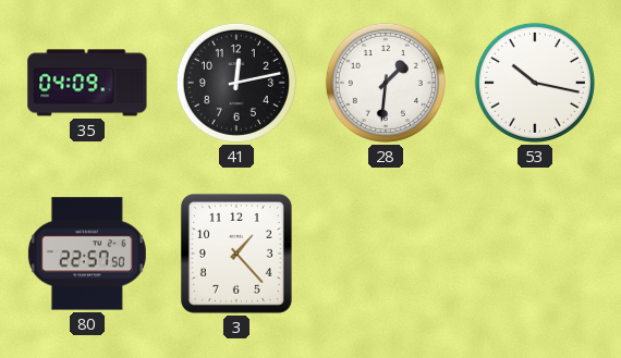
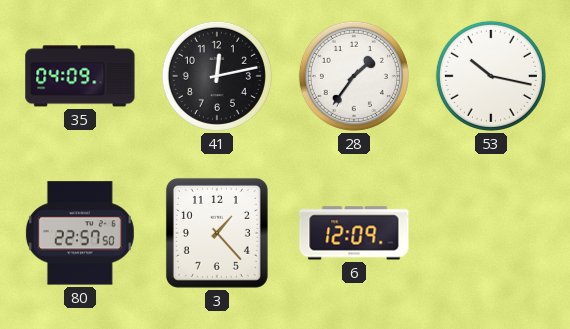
28: 1:31 -> 1:36
6: none -> 12:09
